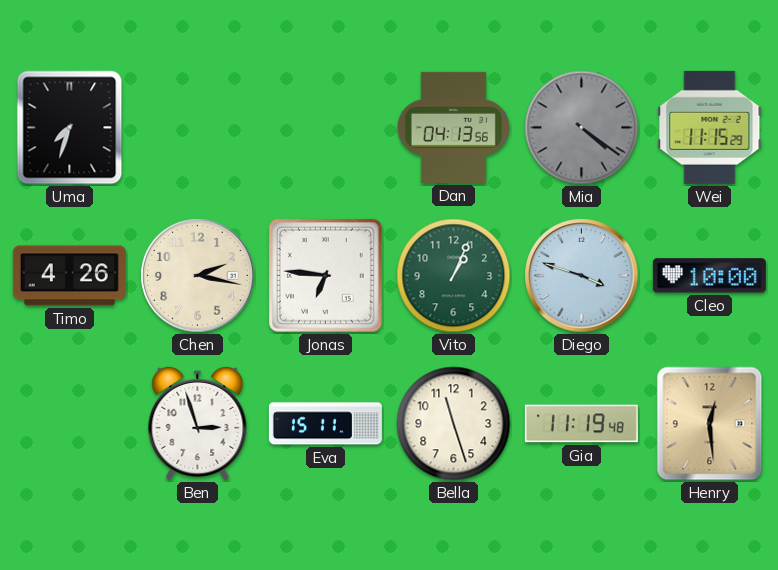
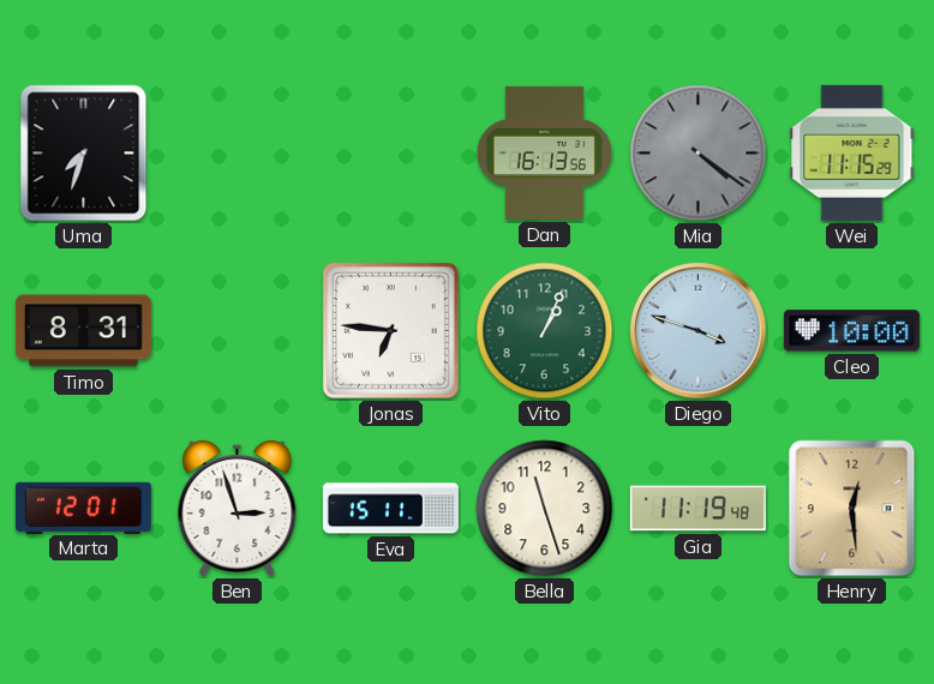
Dan: 04:13 -> 16:13
Timo: 4:26 -> 8:31
Chen: 2:17 -> none
Marta: none -> 12:01
